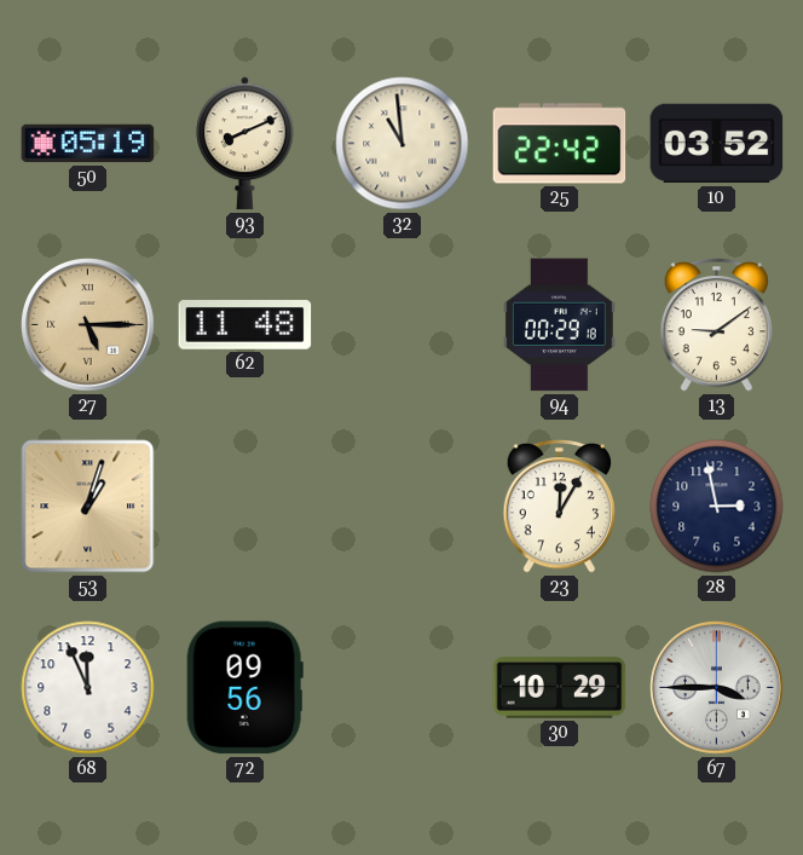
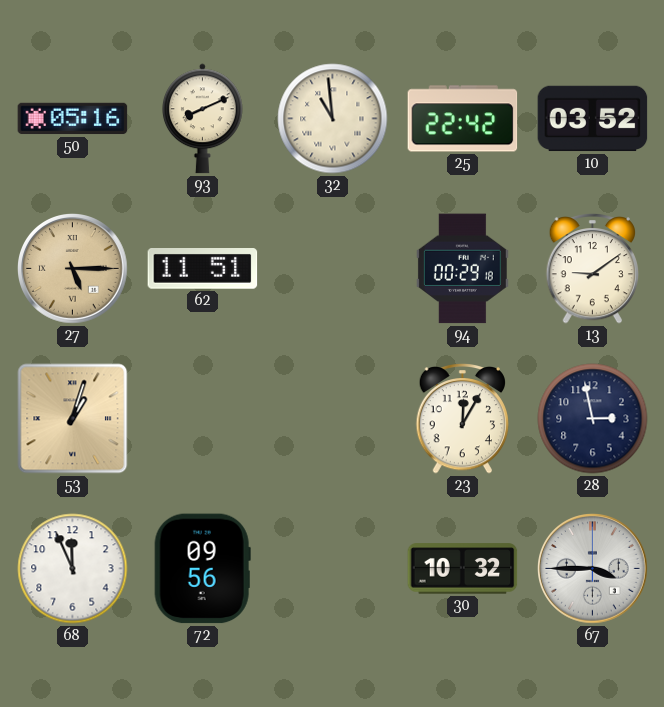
50: 05:19 -> 05:16
62: 11:48 -> 11:51
30: 10:29 -> 10:32
